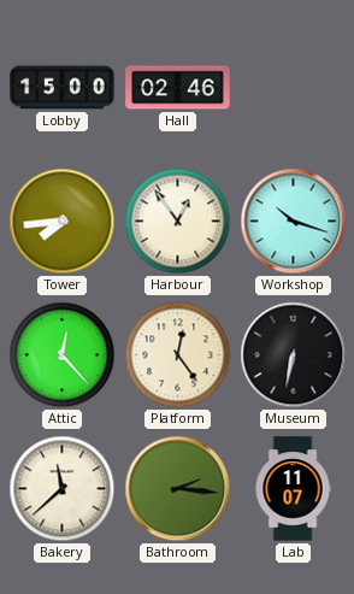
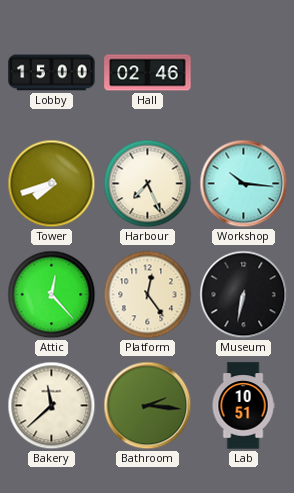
Tower: 7:44 -> 7:42
Harbour: 12:54 -> 7:26
Workshop: 10:18 -> 10:16
Lab: 11:07 -> 10:51
